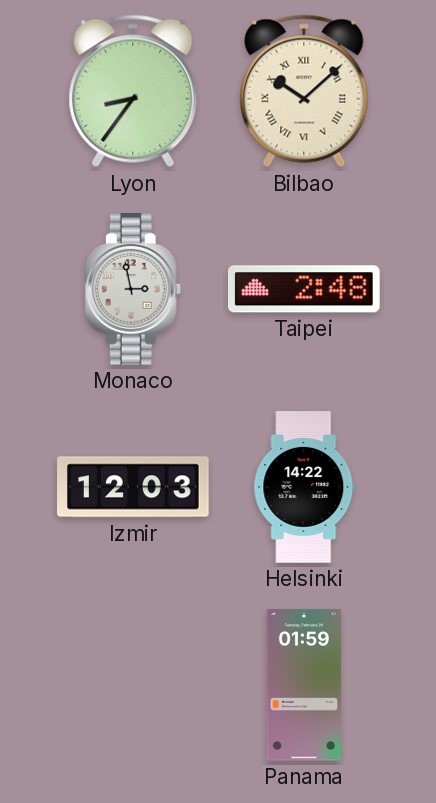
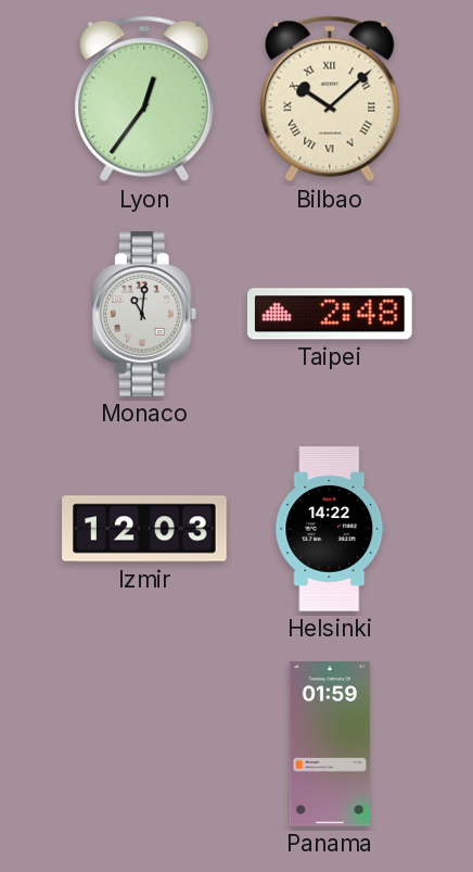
Lyon: 8:36 -> 12:36
Monaco: 2:58 -> 11:01
